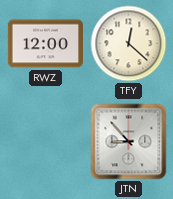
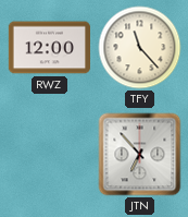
TFY: 12:22 -> 11:23
JTN: 8:53 -> 6:53
